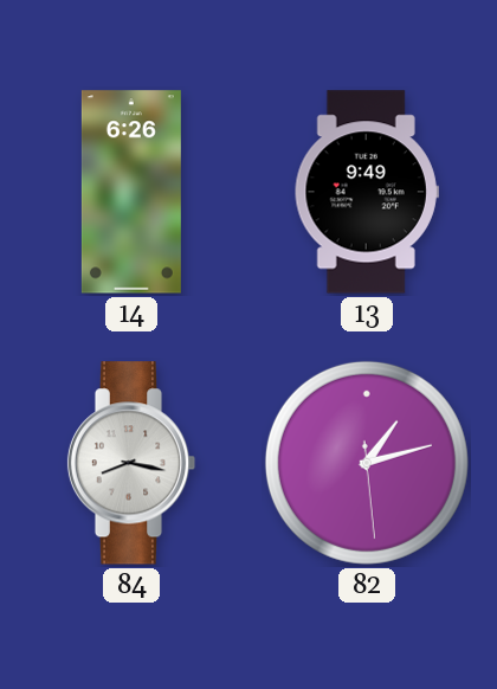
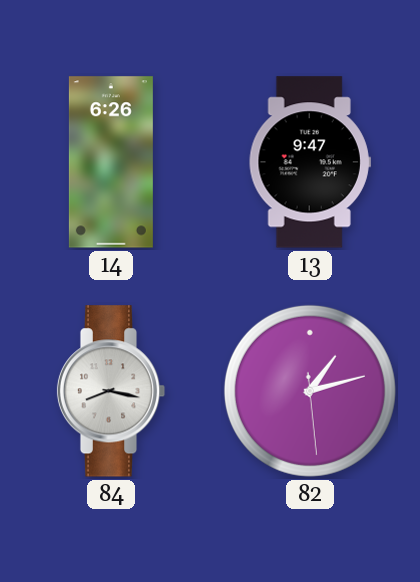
13: 9:49 -> 9:47
